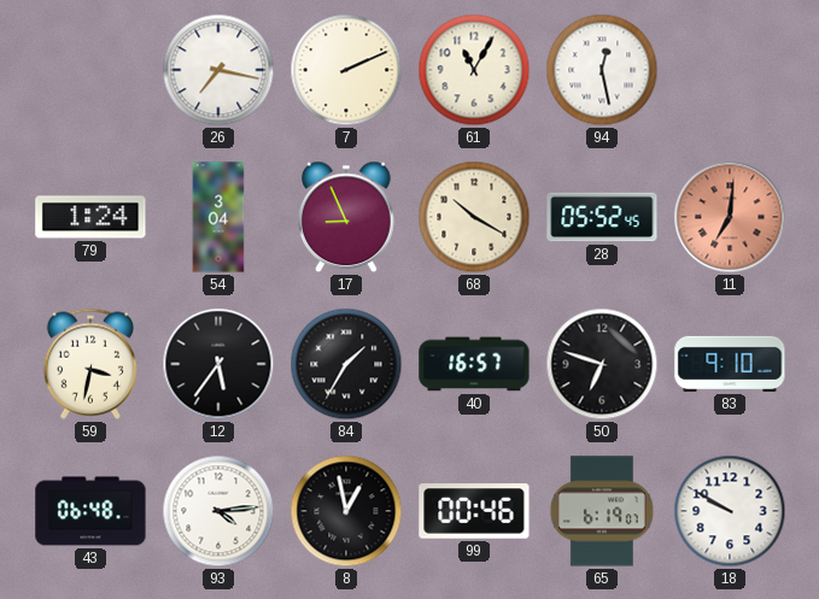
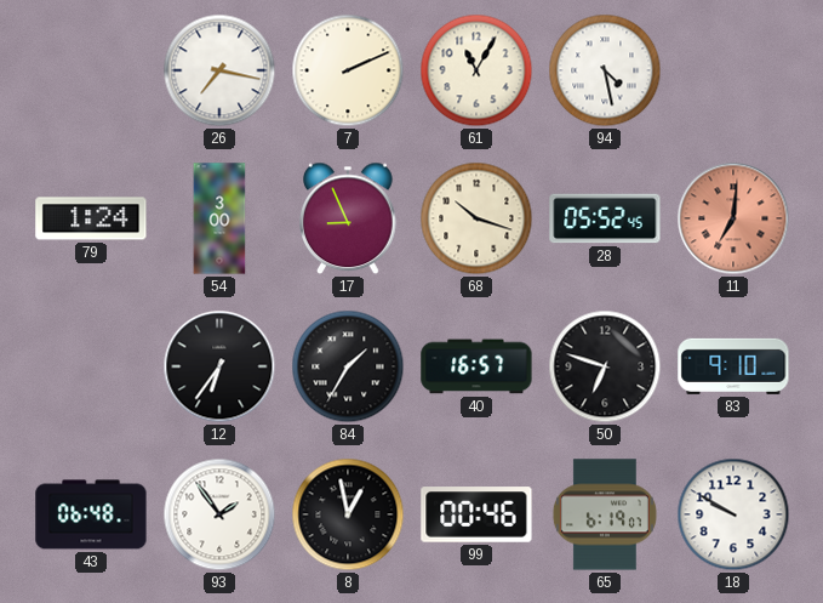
94: 12:28 -> 4:28
54: 3:04 -> 3:00
68: 10:20 -> 10:18
59: 3:32 -> none
12: 5:36 -> 6:36
93: 4:14 -> 1:54
